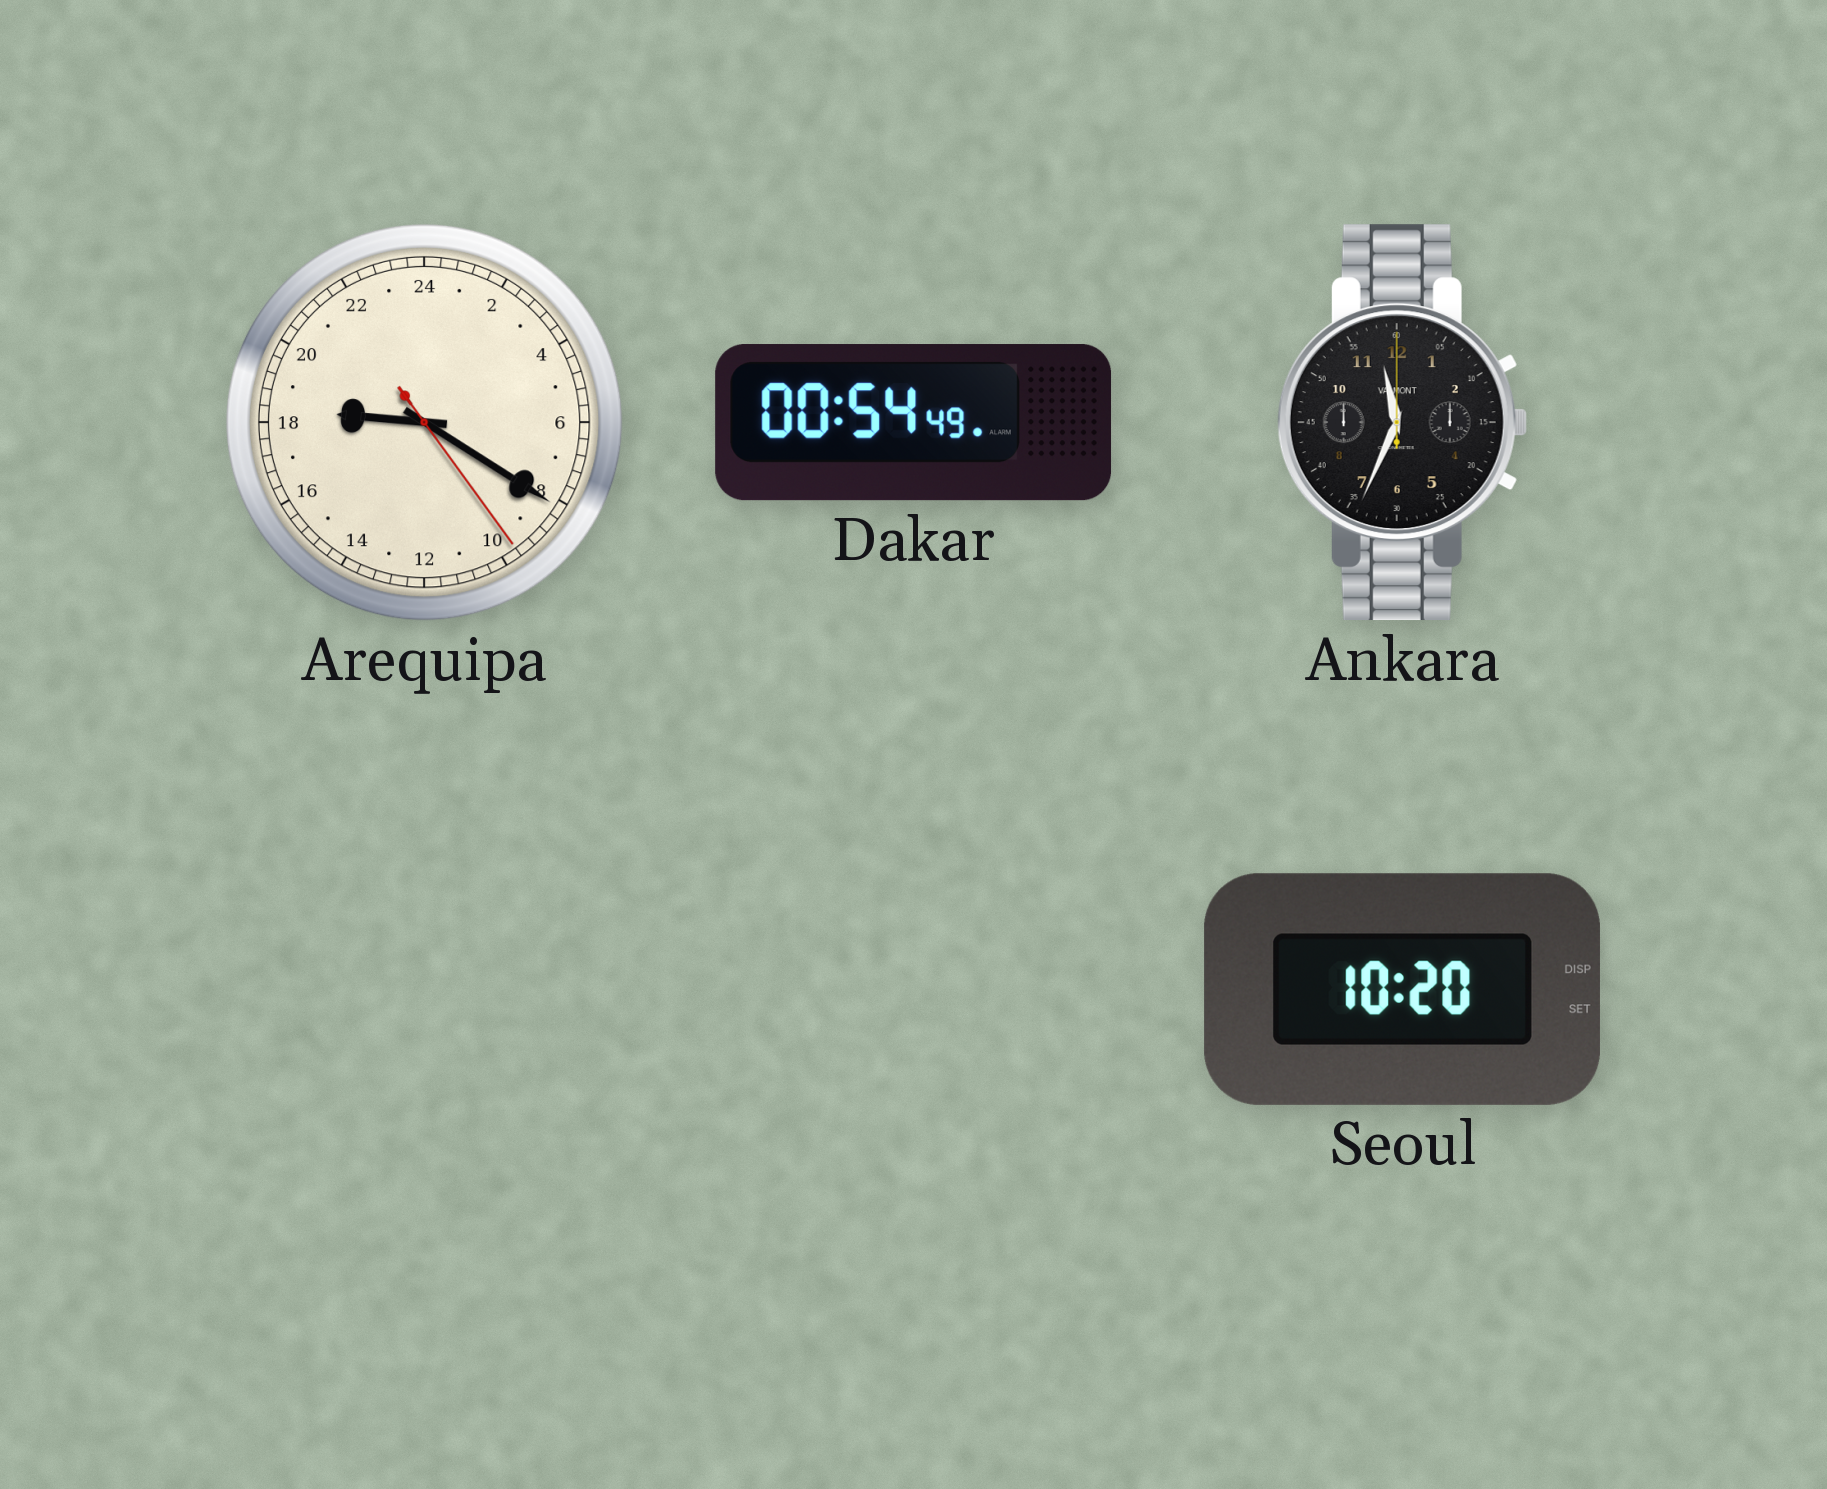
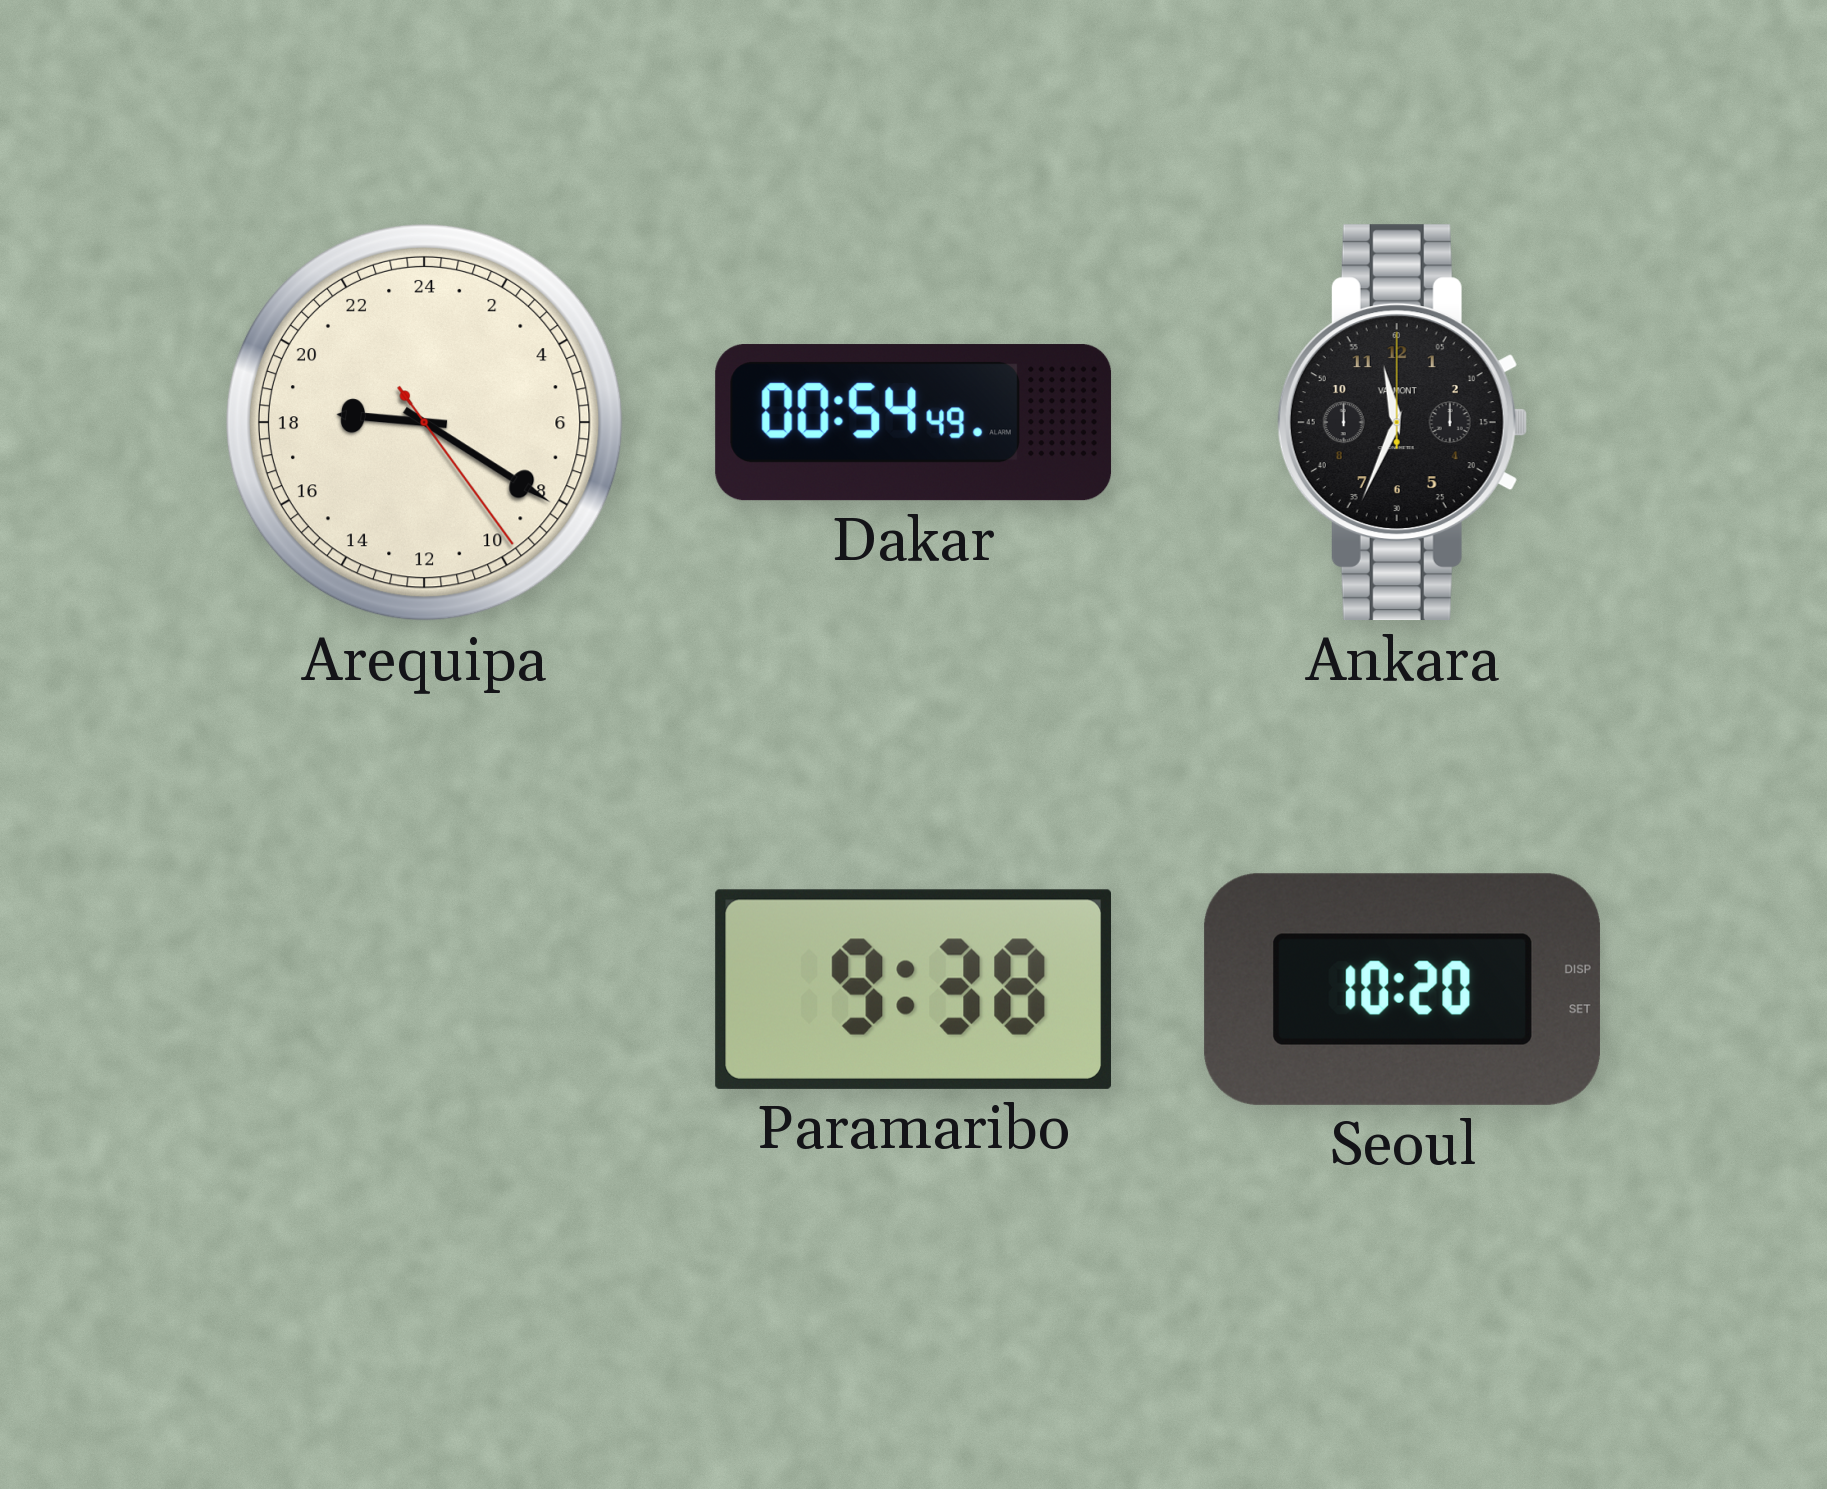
Paramaribo: none -> 9:38
